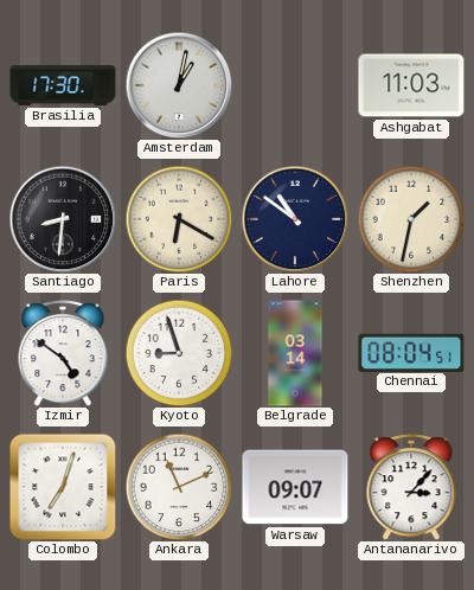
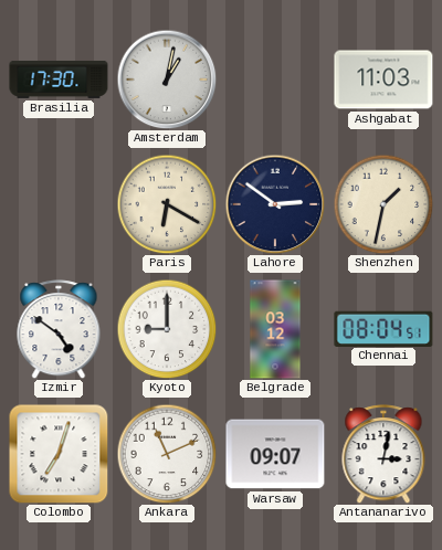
Santiago: 8:31 -> none
Lahore: 10:51 -> 2:51
Kyoto: 8:57 -> 9:00
Belgrade: 03:14 -> 03:12
Antananarivo: 3:07 -> 3:02
